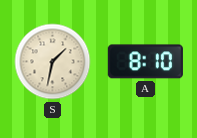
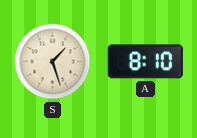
S: 1:32 -> 1:27
